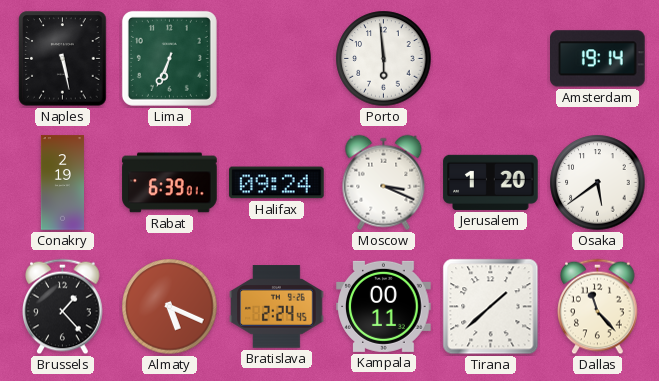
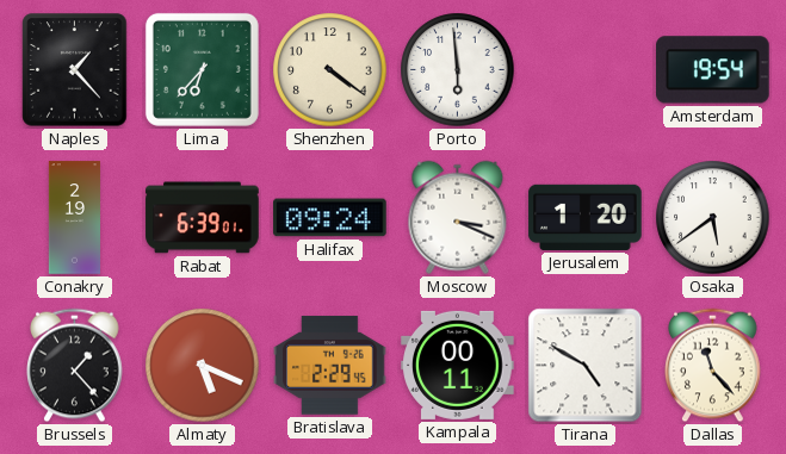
Naples: 5:28 -> 1:23
Lima: 6:34 -> 6:37
Shenzhen: none -> 4:21
Amsterdam: 19:14 -> 19:54
Bratislava: 2:24 -> 2:29
Tirana: 1:38 -> 4:50
